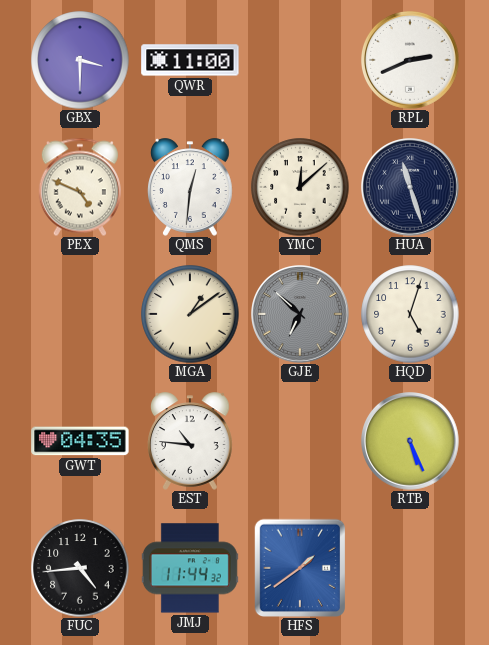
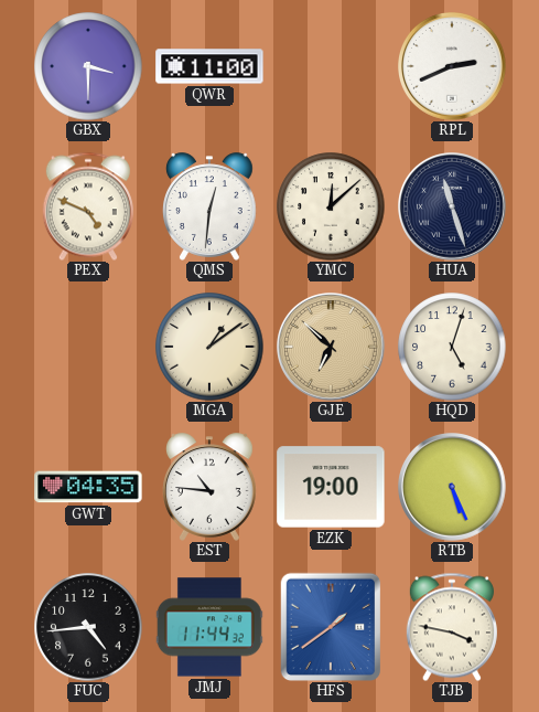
GJE dial: grey -> champagne
EZK: none -> 19:00
TJB: none -> 3:47
